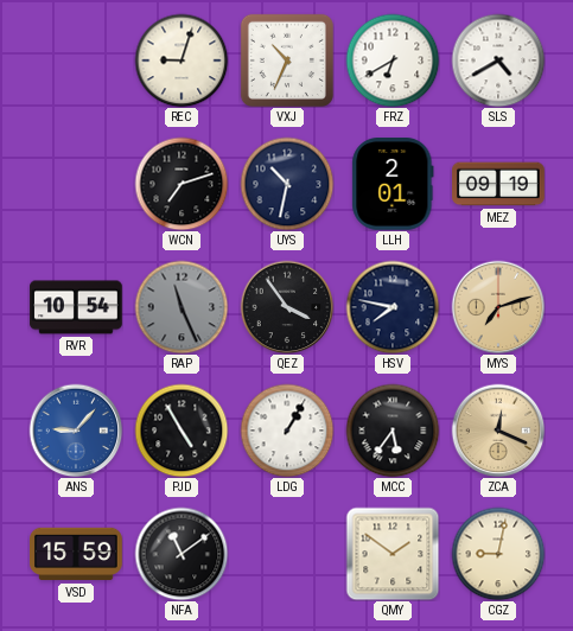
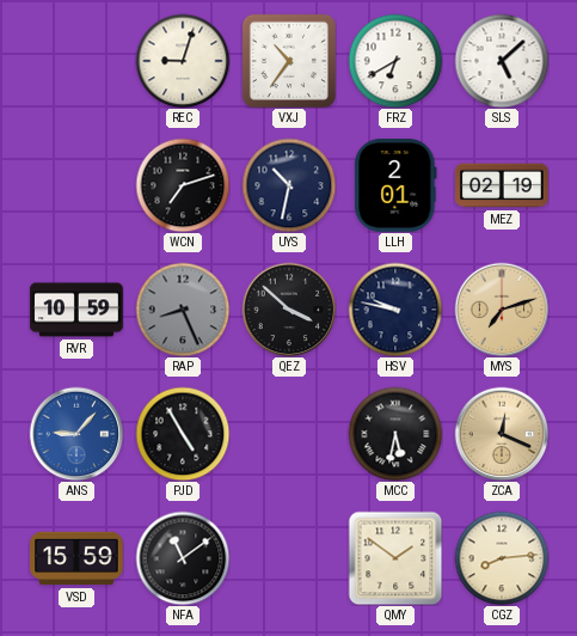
VXJ: 10:34 -> 10:36
SLS: 4:40 -> 5:08
MEZ: 09:19 -> 02:19
RVR: 10:54 -> 10:59
RAP: 11:26 -> 8:26
QEZ: 3:54 -> 3:52
HSV: 7:47 -> 9:47
LDG: 1:05 -> none
MCC: 5:36 -> 5:32
CGZ: 9:02 -> 8:14
